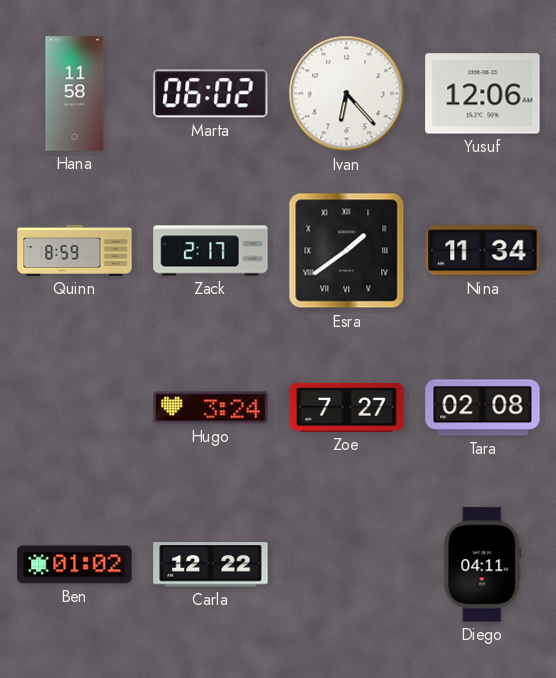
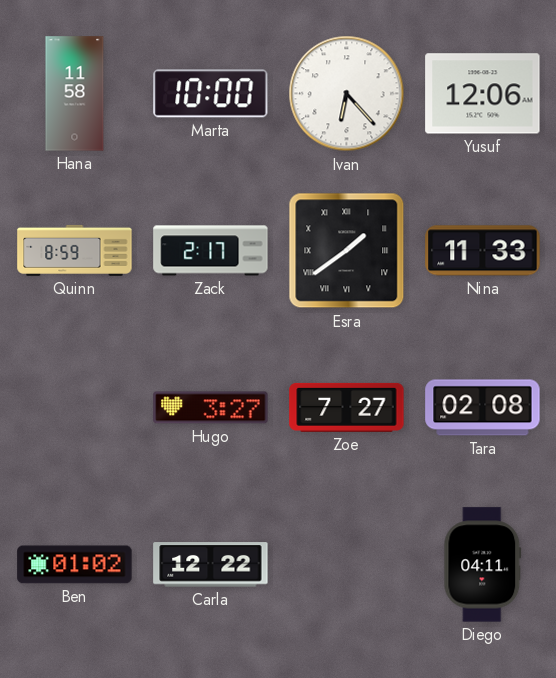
Marta: 06:02 -> 10:00
Nina: 11:34 -> 11:33
Hugo: 3:24 -> 3:27
